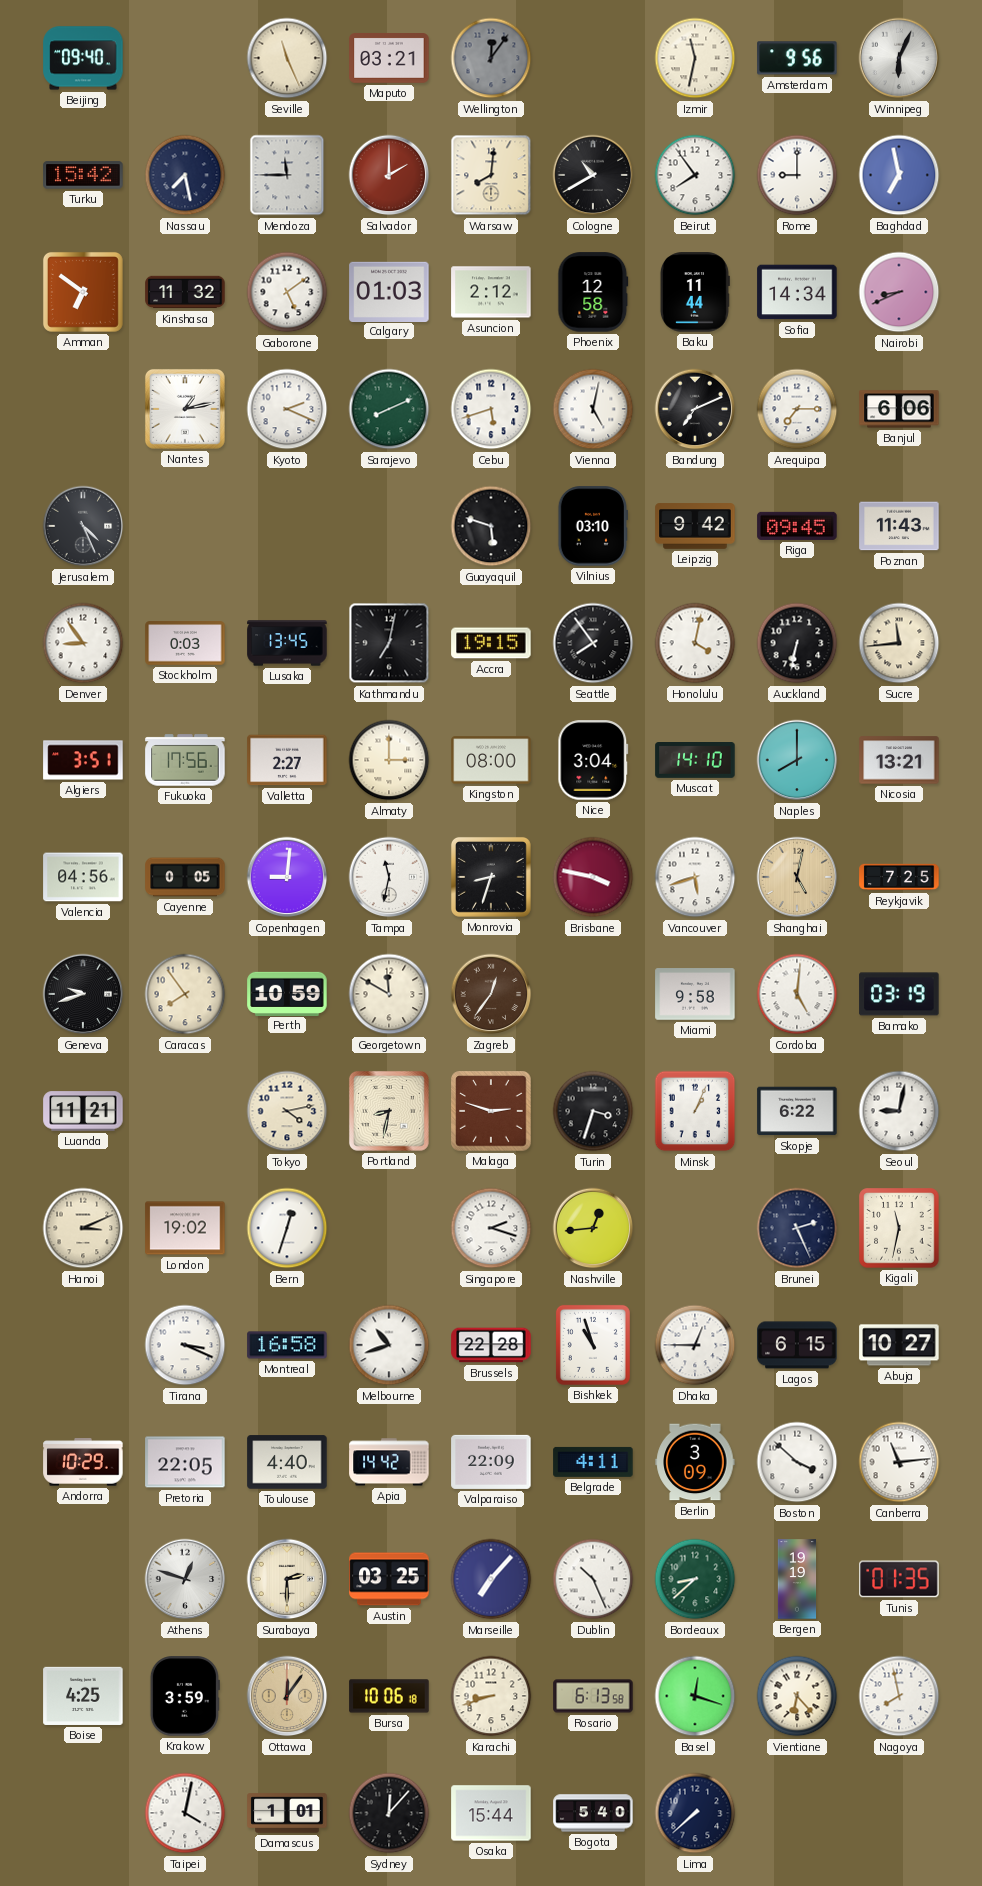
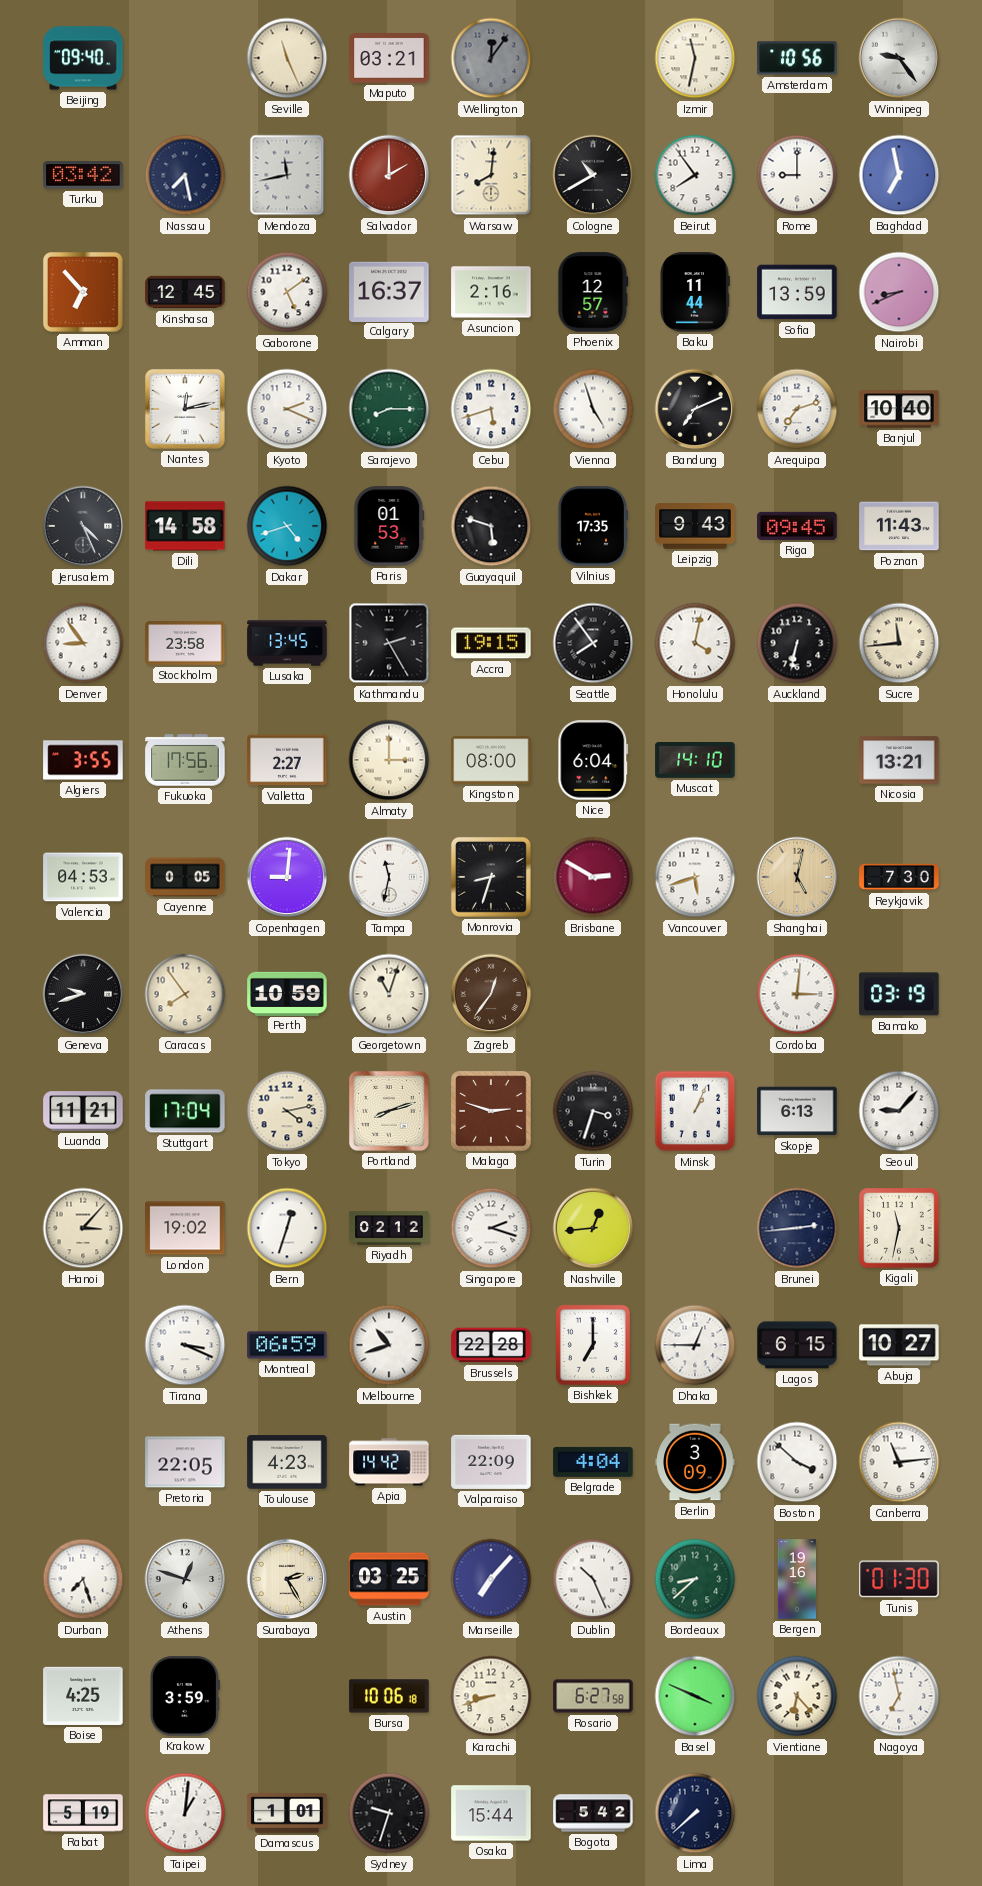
Amsterdam: 9:56 -> 10:56
Winnipeg: 6:04 -> 9:24
Turku: 15:42 -> 03:42
Mendoza: 11:45 -> 11:43
Amman: 6:51 -> 6:53
Kinshasa: 11:32 -> 12:45
Calgary: 01:03 -> 16:37
Asuncion: 2:12 -> 2:16
Phoenix: 12:58 -> 12:57
Sofia: 14:34 -> 13:59
Nantes: 1:13 -> 12:13
Sarajevo: 8:11 -> 8:15
Vienna: 5:02 -> 4:57
Arequipa: 7:15 -> 7:12
Banjul: 6:06 -> 10:40
Dili: none -> 14:58
Dakar: none -> 4:42
Paris: none -> 01:53
Vilnius: 03:10 -> 17:35
Leipzig: 9:42 -> 9:43
Stockholm: 0:03 -> 23:58
Kathmandu: 7:02 -> 2:25
Algiers: 3:51 -> 3:55
Nice: 3:04 -> 6:04
Naples: 8:00 -> none
Valencia: 04:56 -> 04:53
Brisbane: 3:47 -> 2:50
Reykjavik: 7:25 -> 7:30
Georgetown: 11:50 -> 11:03
Miami: 9:58 -> none
Cordoba: 5:01 -> 3:01
Stuttgart: none -> 17:04
Portland: 8:32 -> 8:12
Skopje: 6:22 -> 6:13
Seoul: 9:02 -> 9:07
Hanoi: 3:11 -> 3:07
Riyadh: none -> 02:12
Brunei: 2:26 -> 2:44
Montreal: 16:58 -> 06:59
Bishkek: 10:57 -> 7:00
Andorra: 10:29 -> none
Toulouse: 4:40 -> 4:23
Belgrade: 4:11 -> 4:04
Durban: none -> 7:27
Surabaya: 2:30 -> 2:25
Bergen: 19:19 -> 19:16
Tunis: 01:35 -> 01:30
Ottawa: 12:06 -> none
Rosario: 6:13 -> 6:27
Basel: 12:18 -> 3:49
Nagoya: 7:58 -> 6:58
Rabat: none -> 5:19
Taipei: 4:02 -> 1:01
Sydney: 12:07 -> 9:33
Bogota: 5:40 -> 5:42
